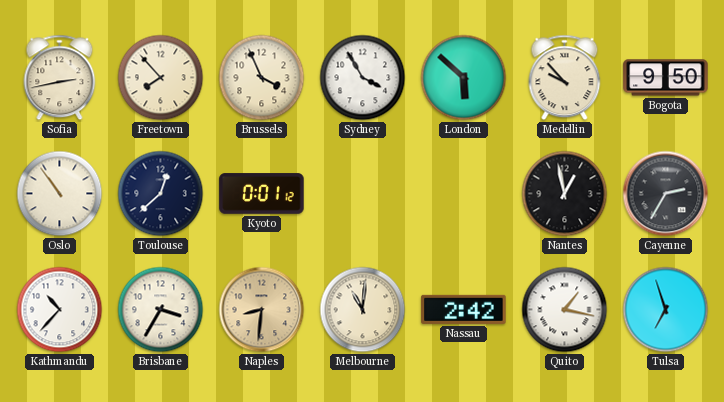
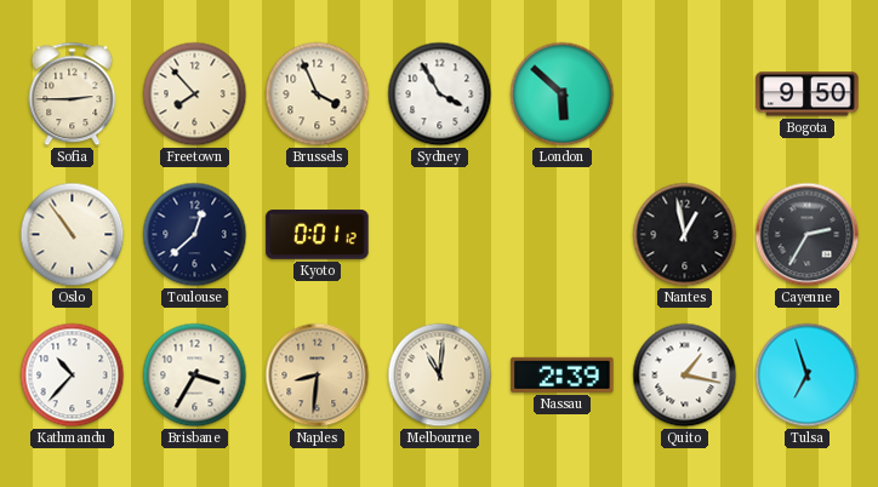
Sofia: 2:43 -> 2:45
Medellin: 9:53 -> none
Nassau: 2:42 -> 2:39
